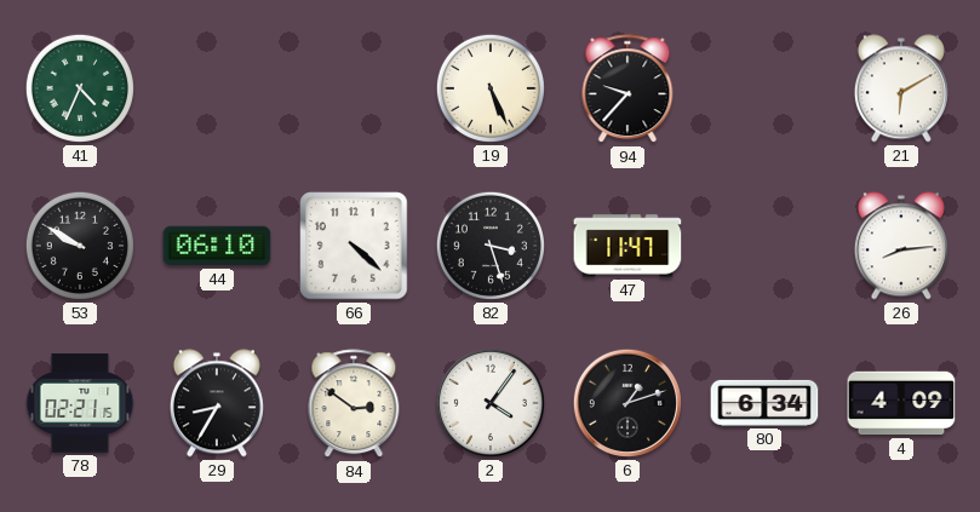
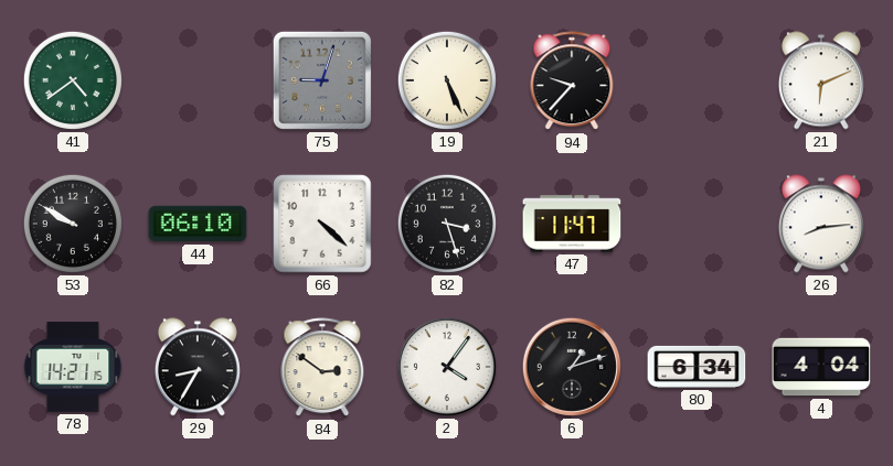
41: 4:34 -> 4:39
75: none -> 9:03
21: 6:10 -> 6:11
78: 02:21 -> 14:21
4: 4:09 -> 4:04
